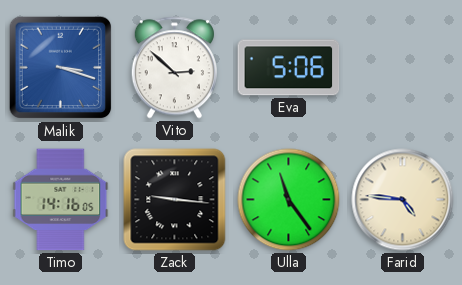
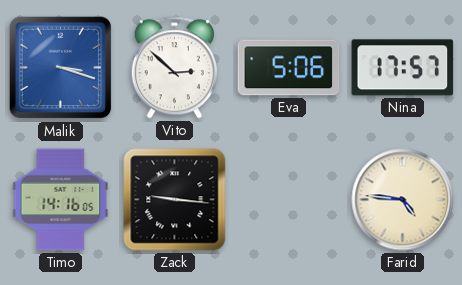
Nina: none -> 17:57
Ulla: 11:24 -> none
